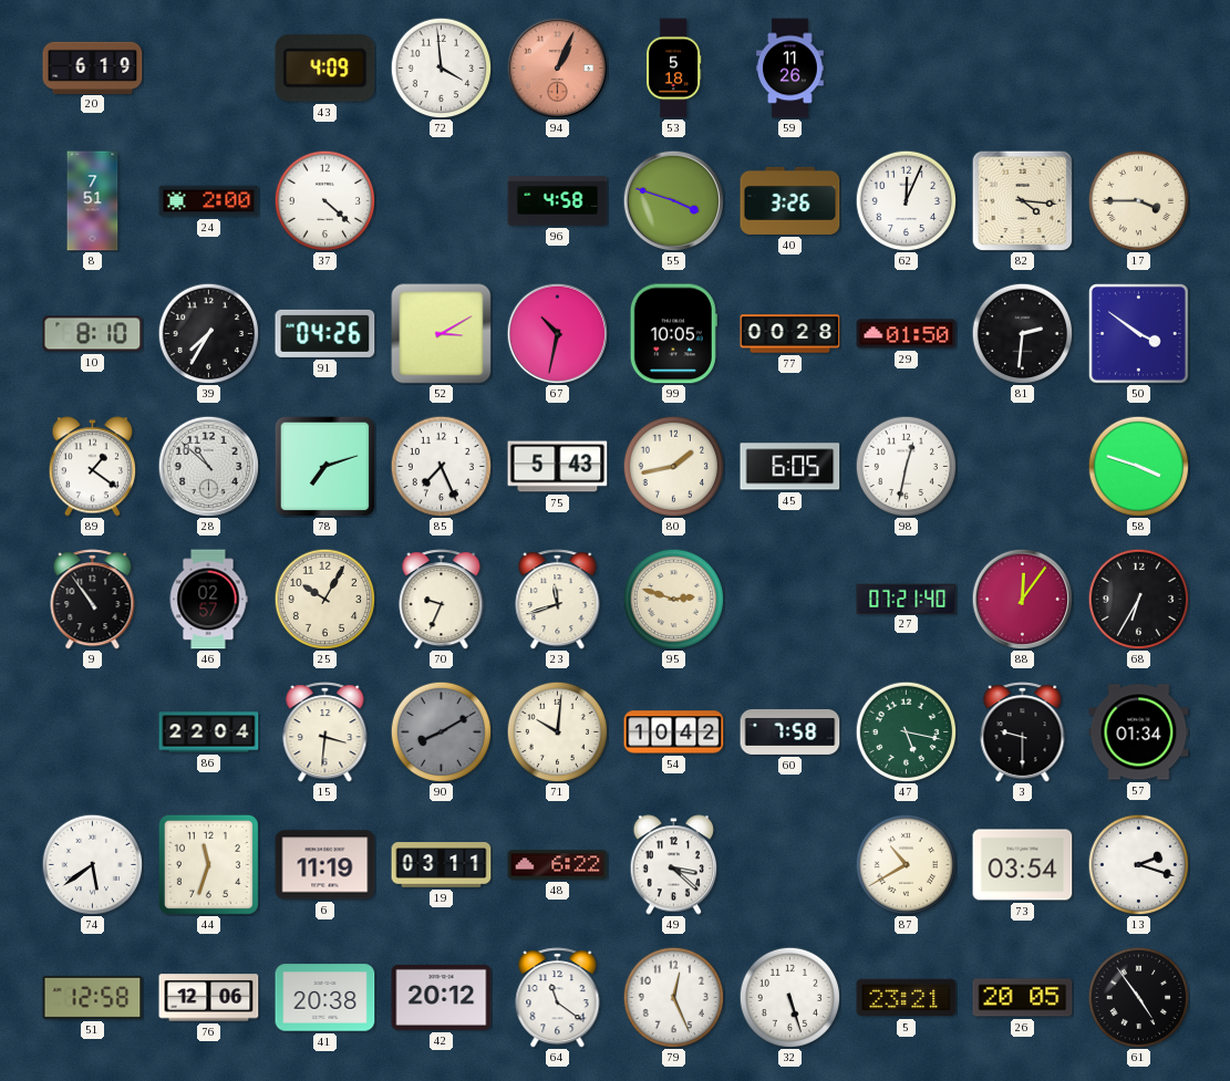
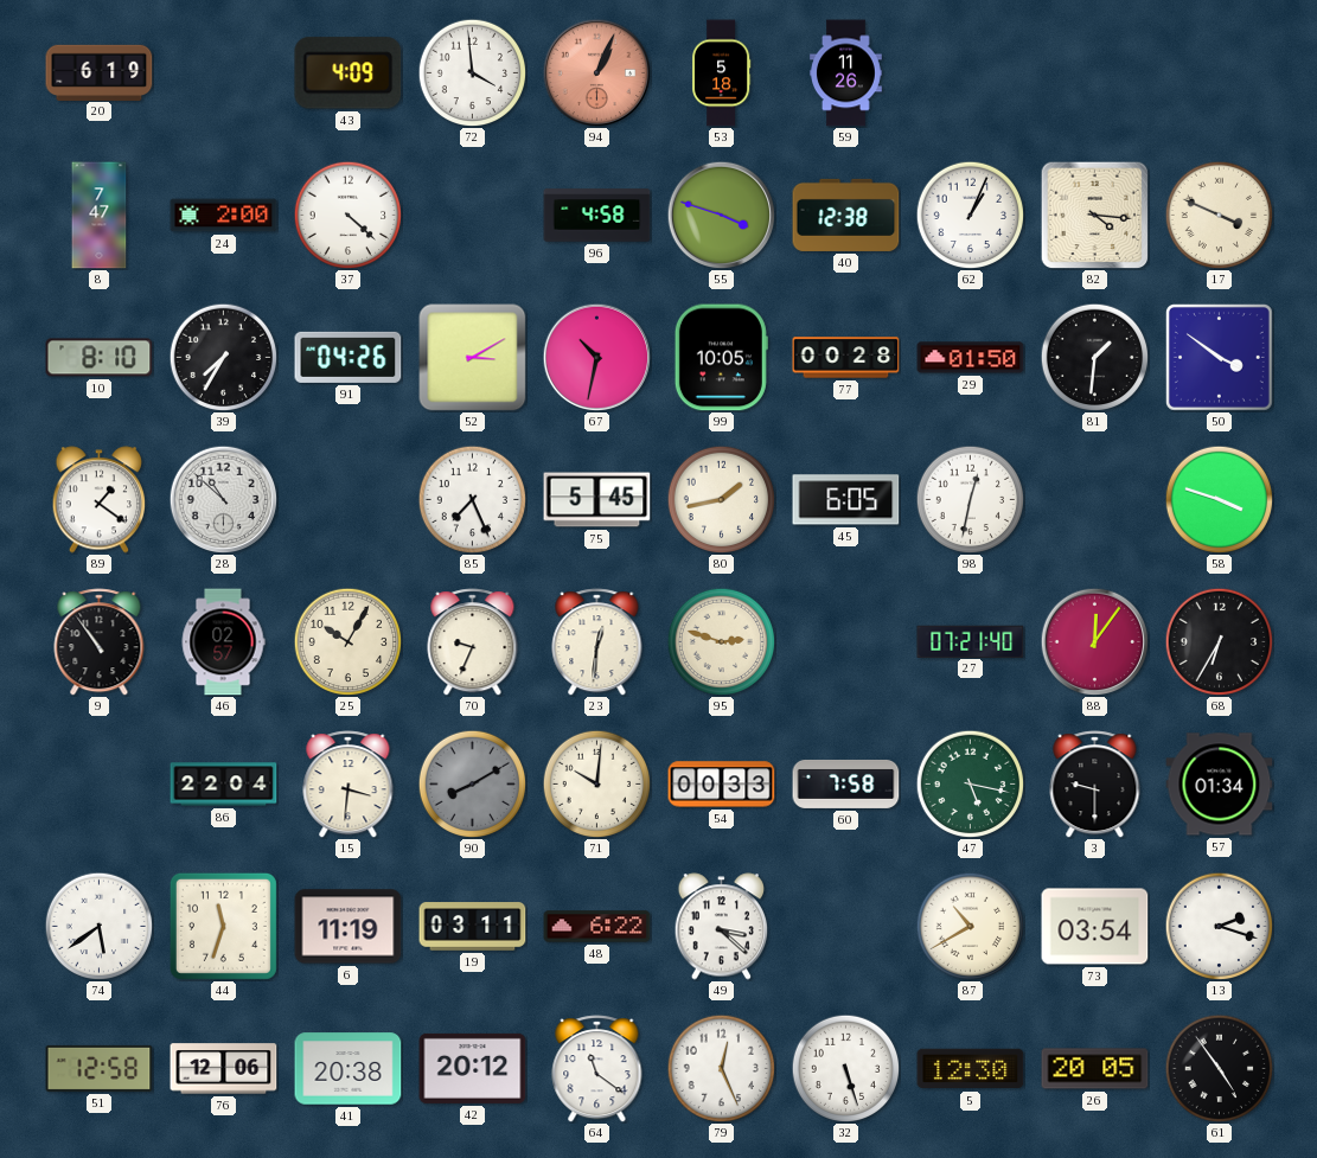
8: 7:51 -> 7:47
40: 3:26 -> 12:38
62: 12:04 -> 1:04
17: 3:45 -> 3:49
81: 2:31 -> 1:31
78: 7:12 -> none
75: 5:43 -> 5:45
23: 11:42 -> 12:31
54: 10:42 -> 00:33
5: 23:21 -> 12:30
